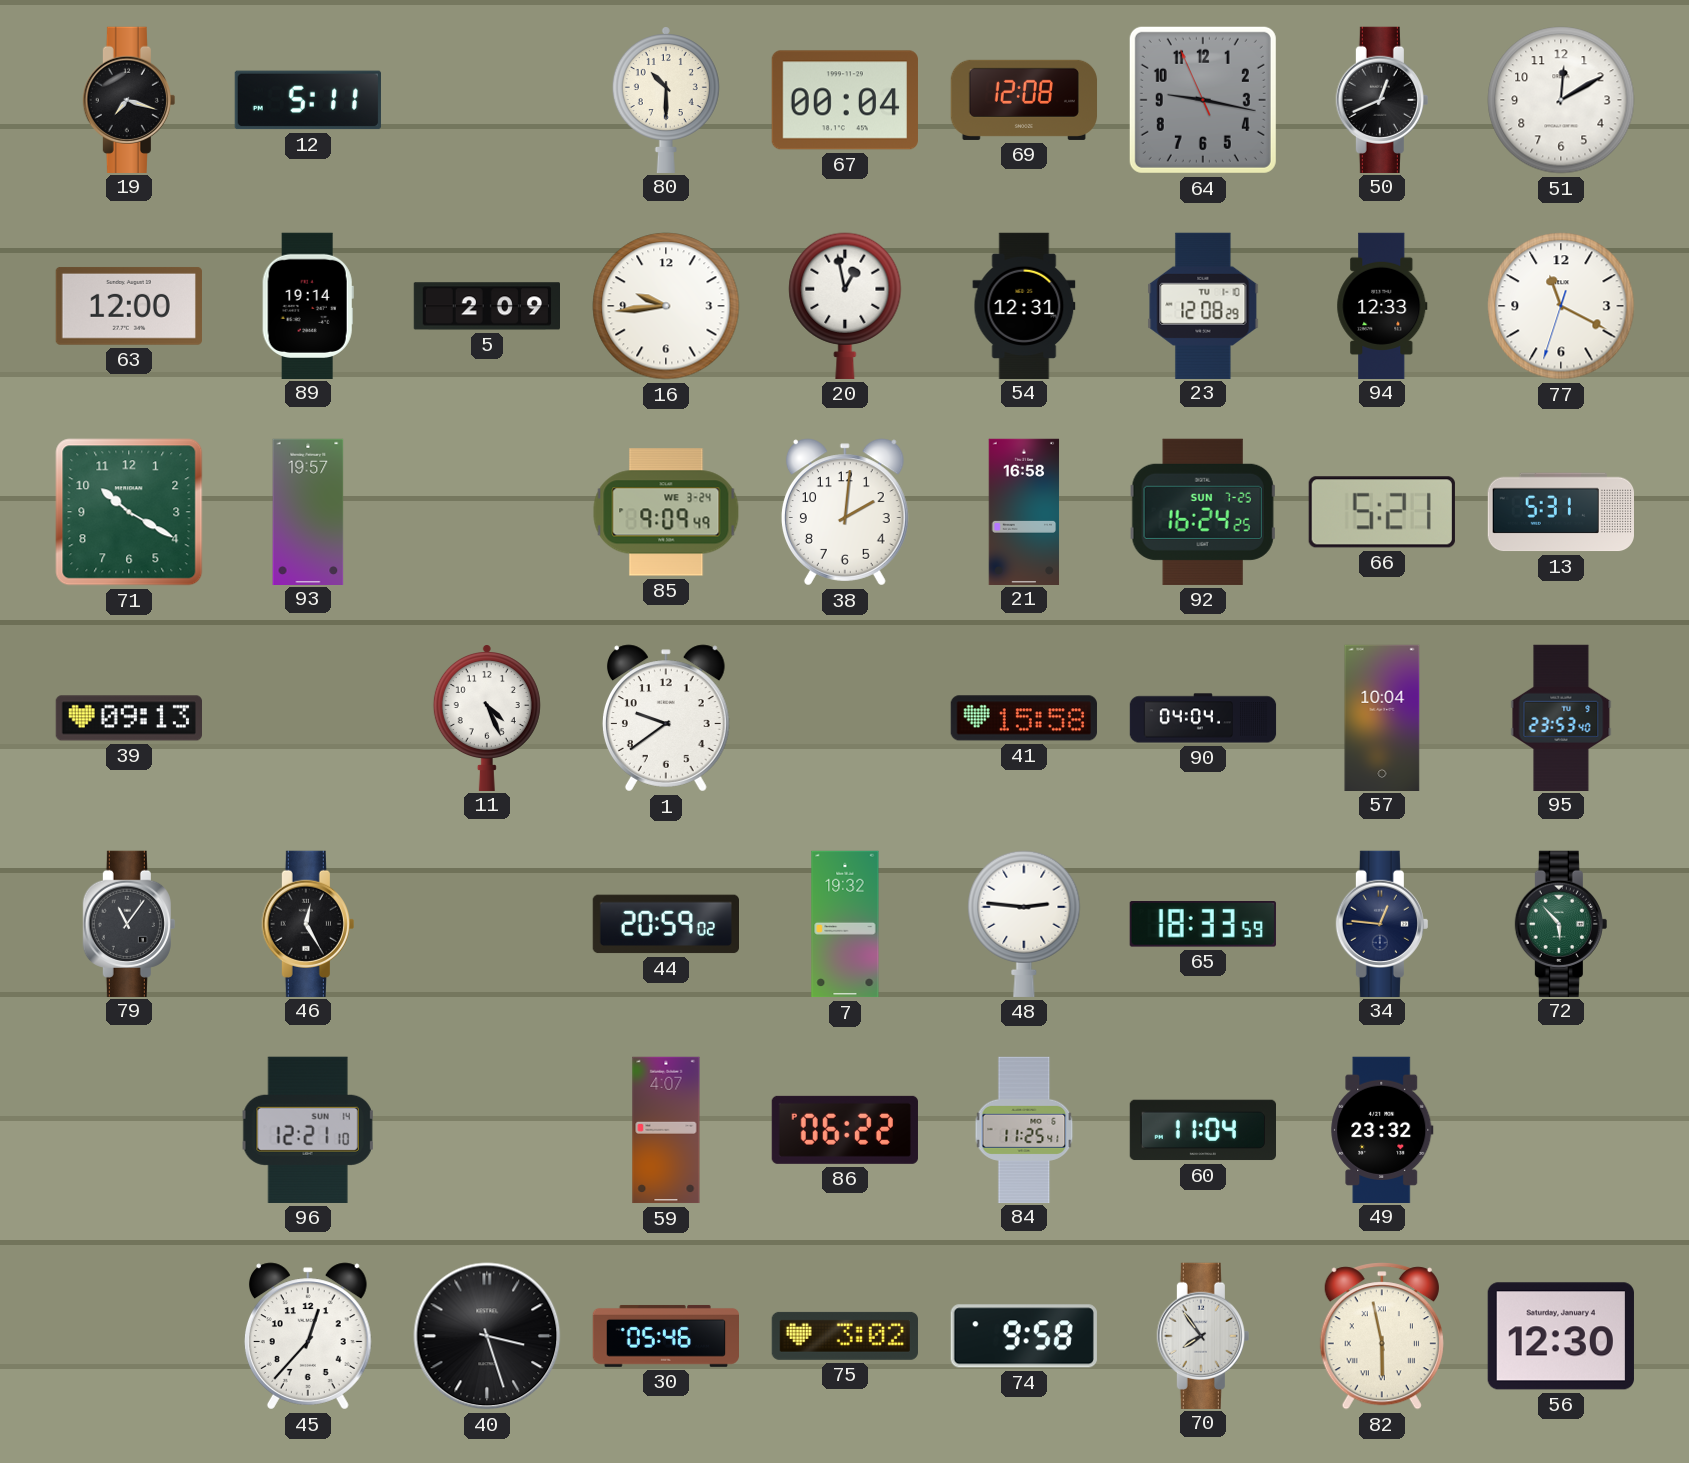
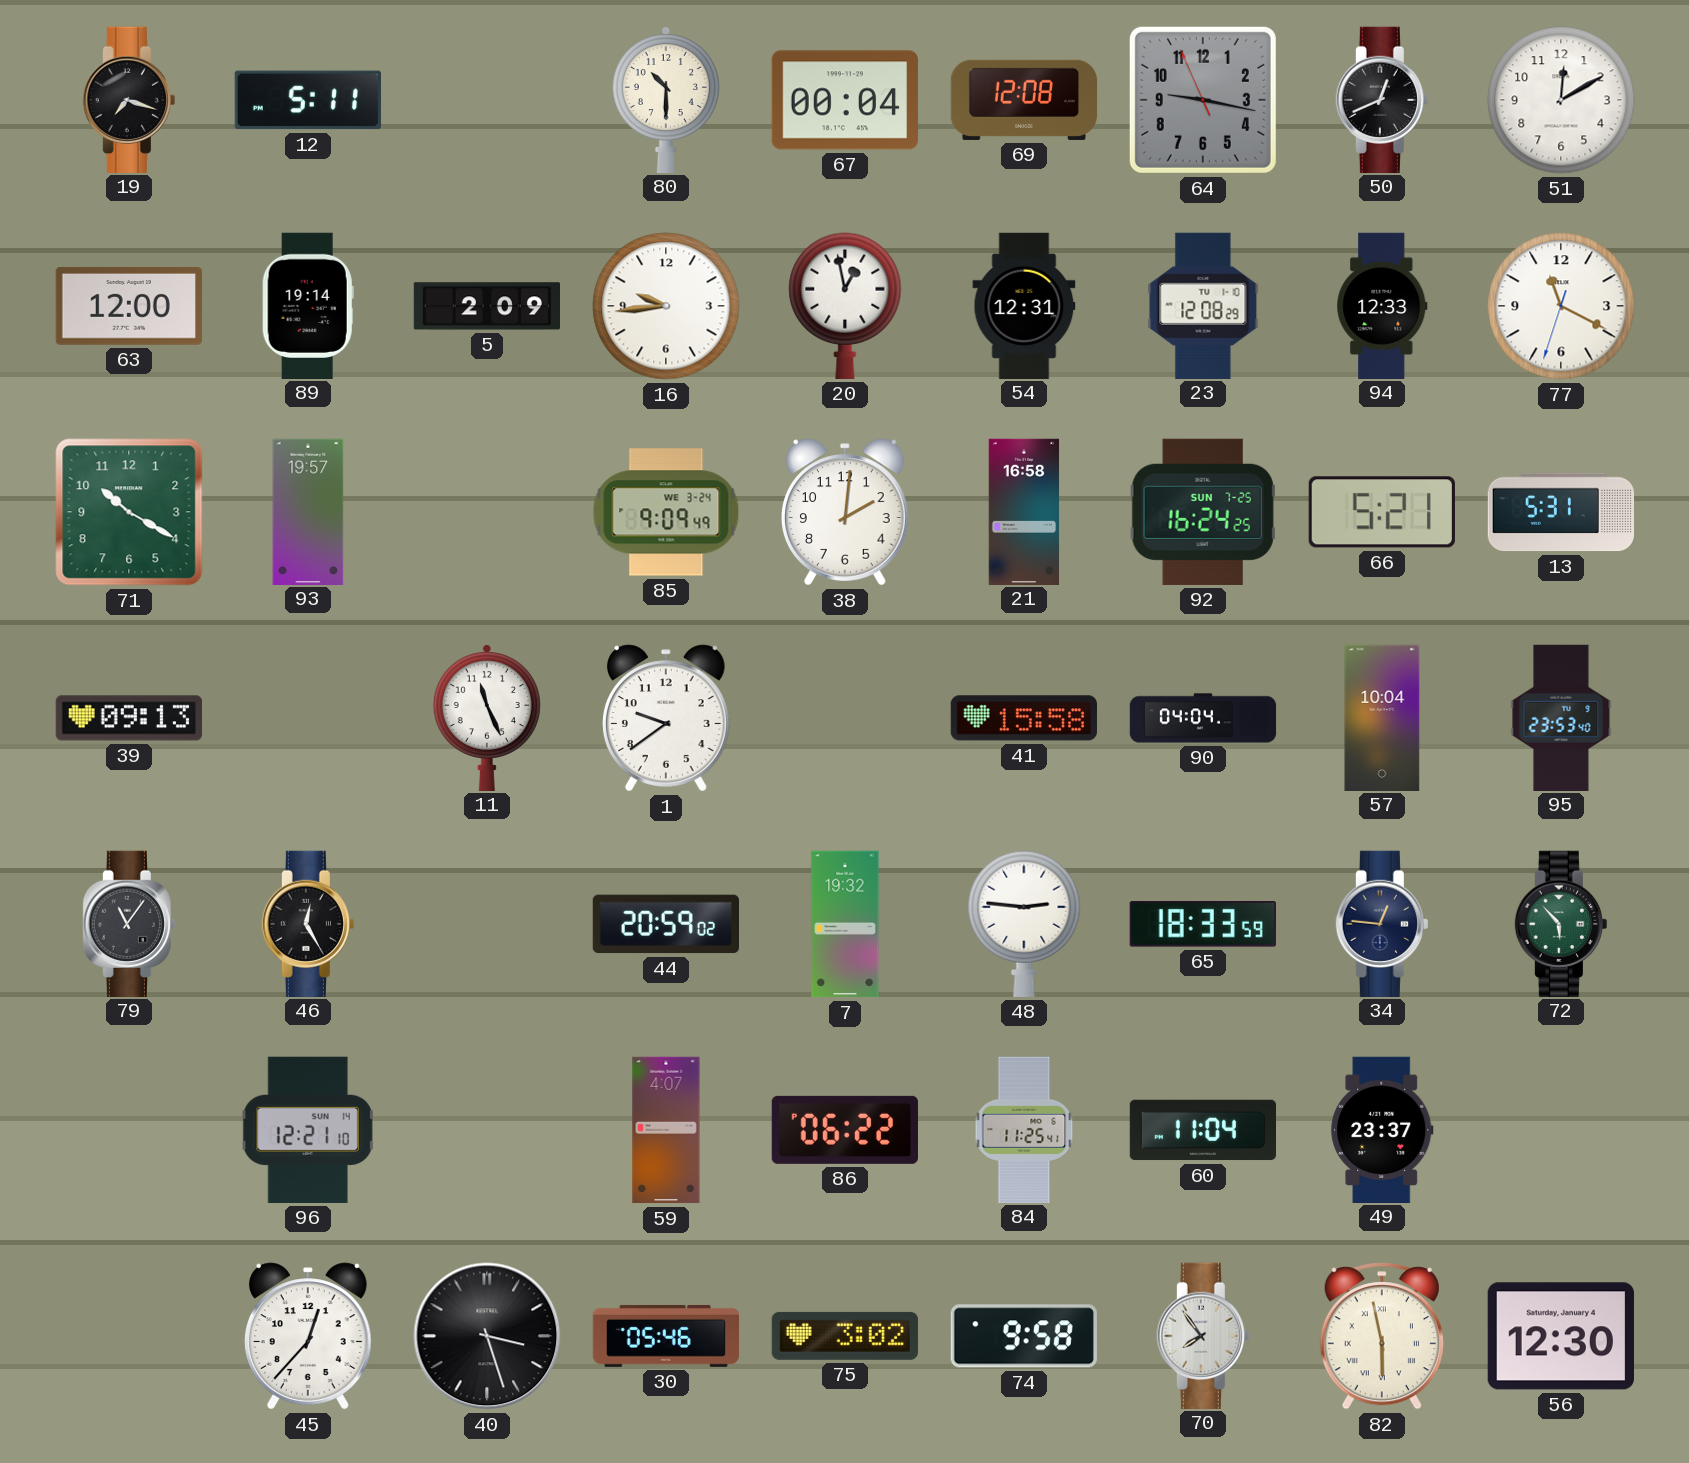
11: 4:26 -> 11:26
49: 23:32 -> 23:37
